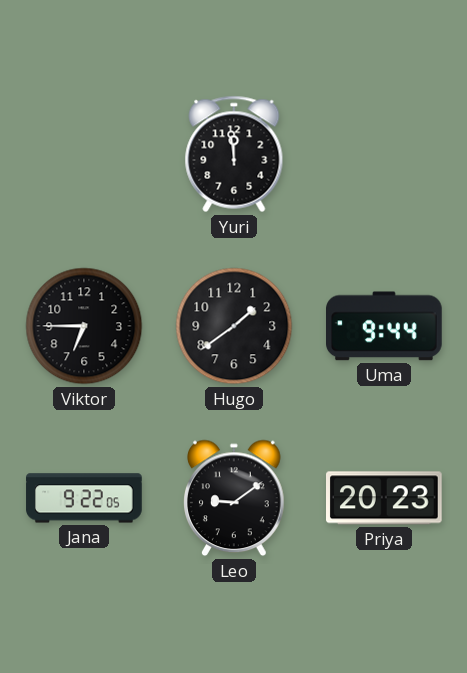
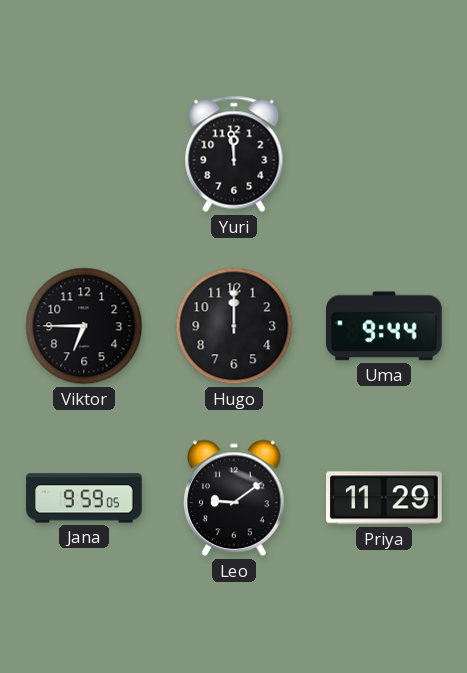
Hugo: 1:39 -> 12:00
Jana: 9:22 -> 9:59
Priya: 20:23 -> 11:29
